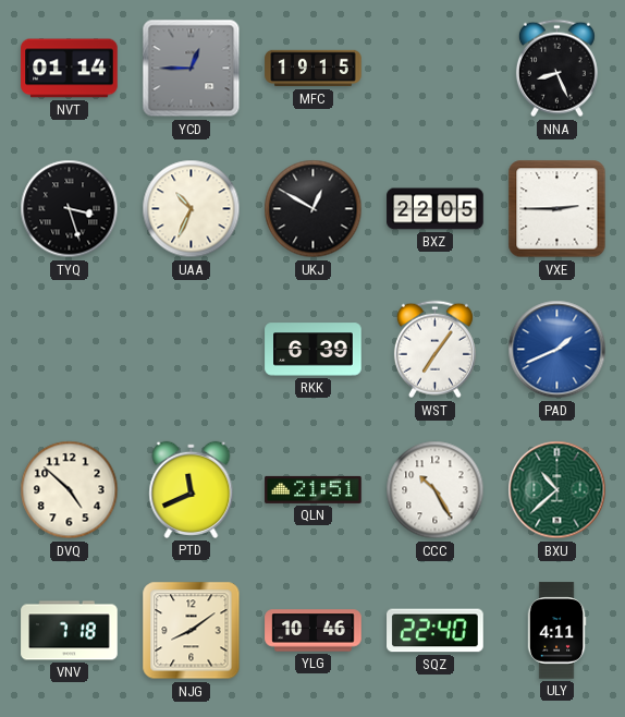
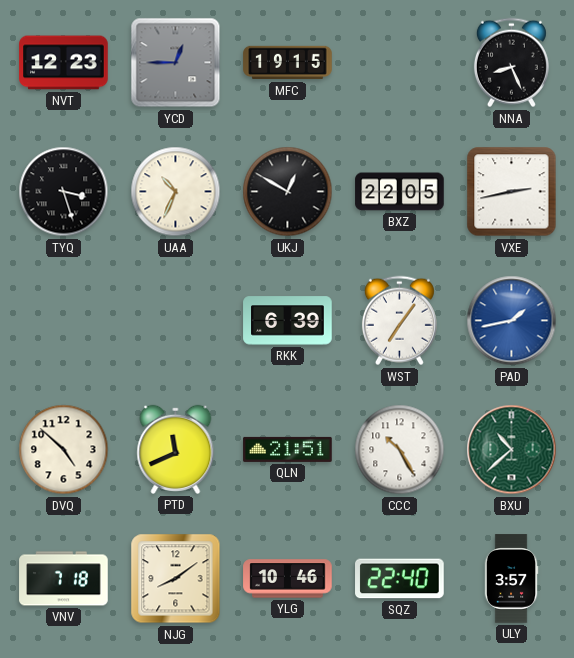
NVT: 01:14 -> 12:23
VXE: 2:45 -> 2:43
PAD: 1:41 -> 1:43
ULY: 4:11 -> 3:57
